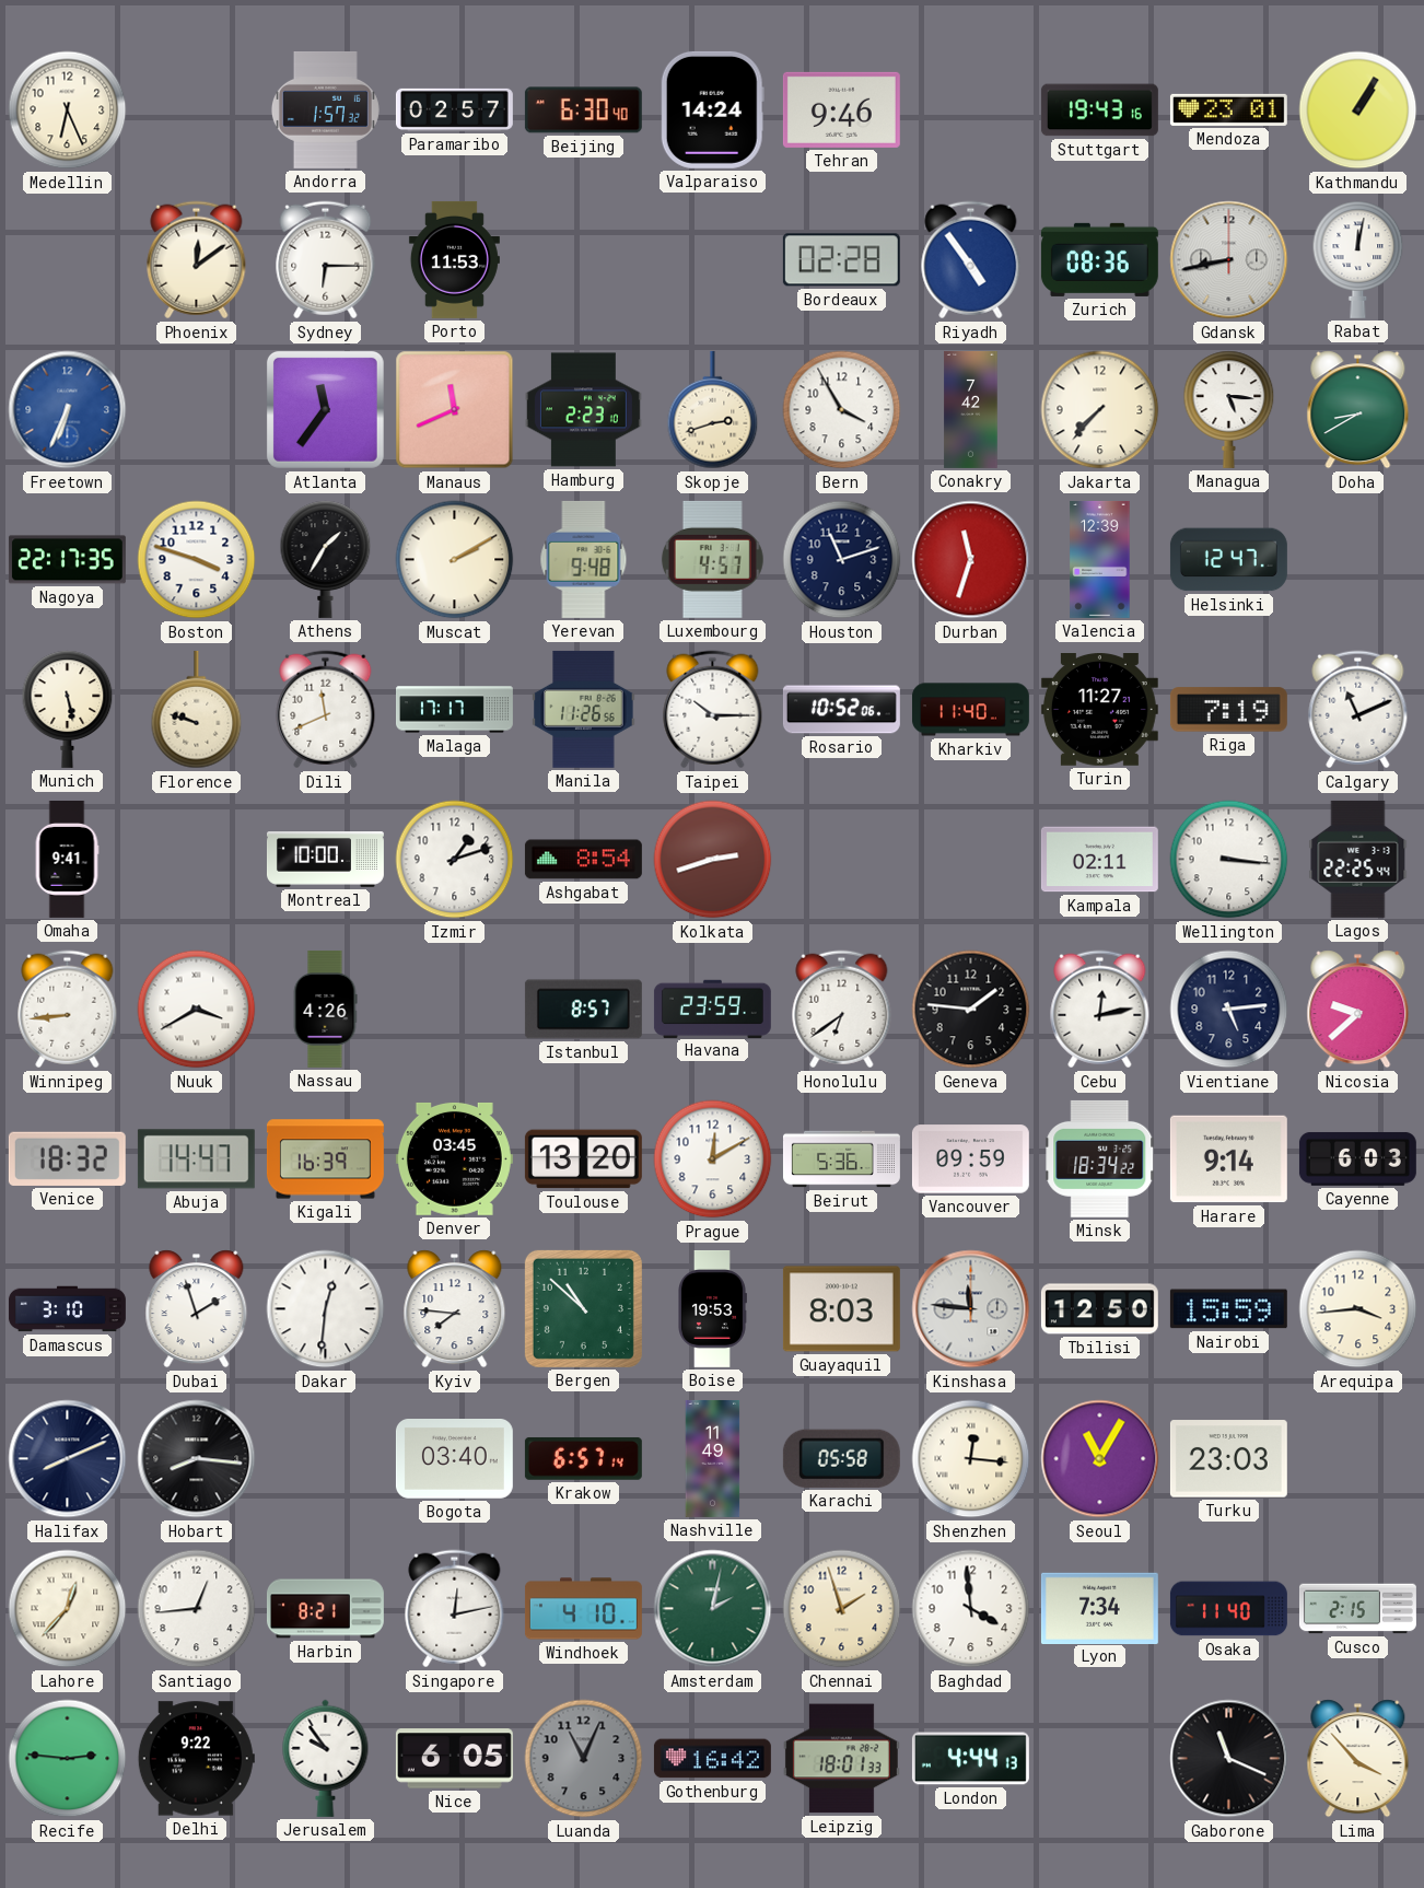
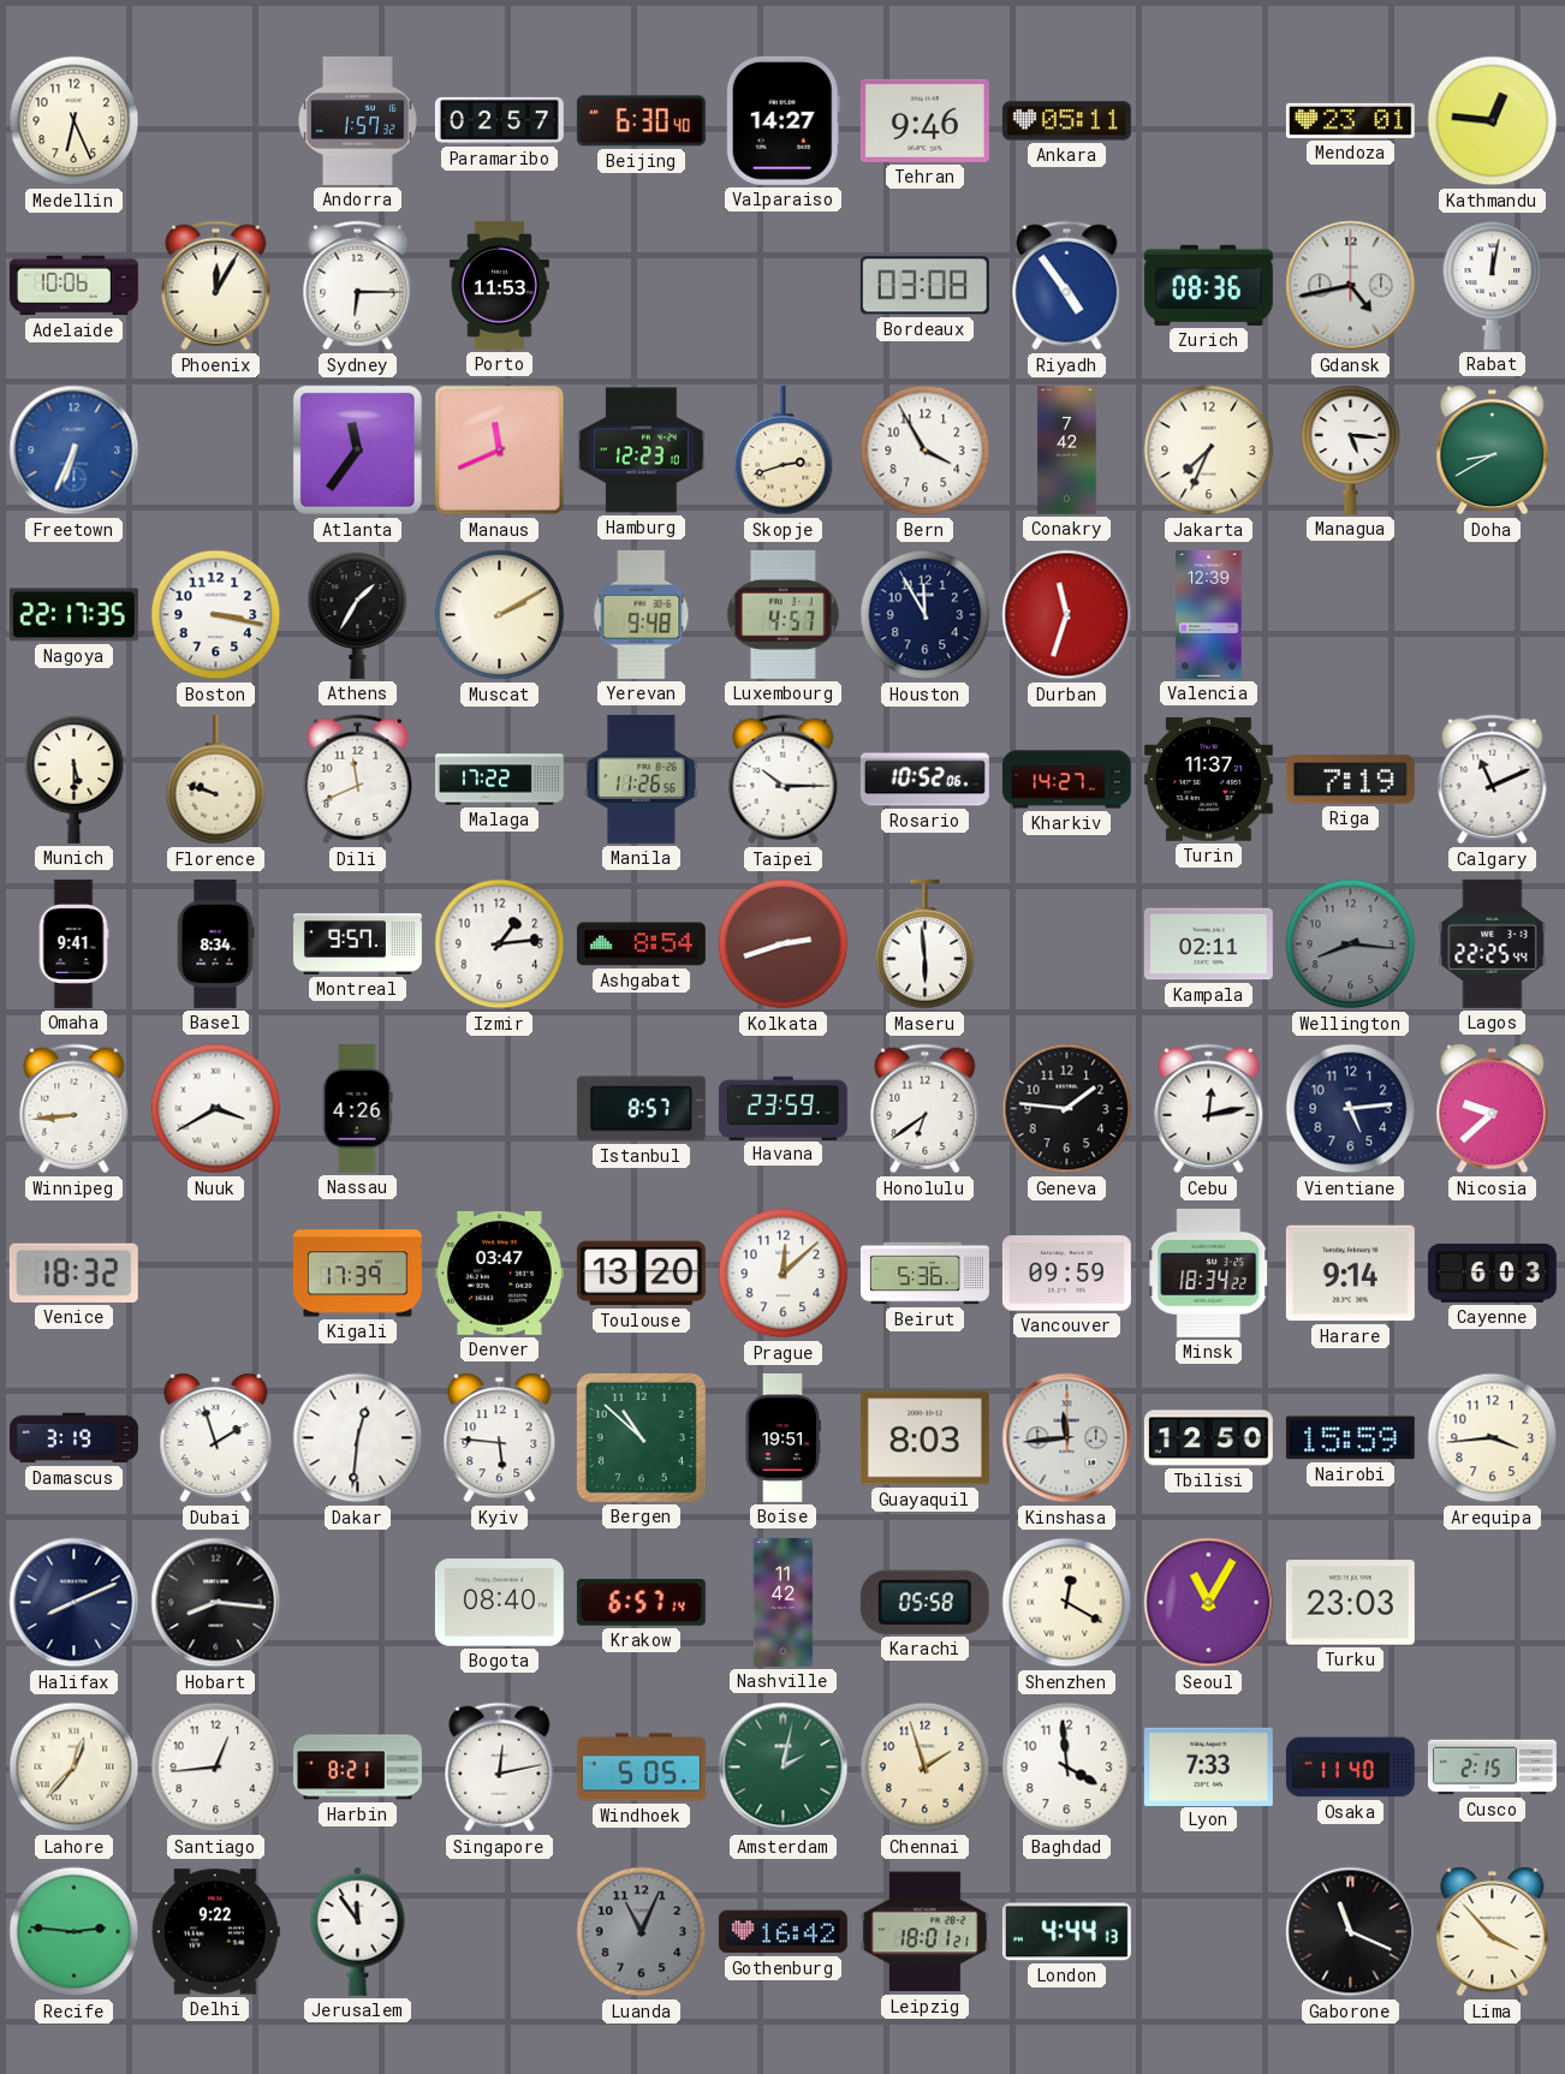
Valparaiso: 14:24 -> 14:27
Ankara: none -> 05:11
Stuttgart: 19:43 -> none
Kathmandu: 1:05 -> 12:46
Adelaide: none -> 10:06
Phoenix: 12:09 -> 12:05
Bordeaux: 02:28 -> 03:08
Gdansk: 8:43 -> 4:43
Hamburg: 2:23 -> 12:23
Jakarta: 7:37 -> 7:34
Boston: 3:48 -> 3:17
Houston: 11:12 -> 11:55
Helsinki: 12:47 -> none
Munich: 5:28 -> 5:30
Malaga: 17:17 -> 17:22
Kharkiv: 11:40 -> 14:27
Turin: 11:27 -> 11:37
Basel: none -> 8:34
Montreal: 10:00 -> 9:57
Izmir: 1:12 -> 1:14
Maseru: none -> 5:59
Wellington: 3:16 -> 8:16
Wellington dial: white -> grey
Abuja: 14:47 -> none
Kigali: 16:39 -> 17:39
Denver: 03:45 -> 03:47
Prague: 12:10 -> 12:08
Damascus: 3:10 -> 3:19
Kyiv: 7:46 -> 5:46
Boise: 19:53 -> 19:51
Kinshasa: 11:46 -> 11:44
Bogota: 03:40 -> 08:40
Nashville: 11:49 -> 11:42
Shenzhen: 12:16 -> 12:20
Windhoek: 4:10 -> 5:05
Lyon: 7:34 -> 7:33
Jerusalem: 9:54 -> 11:54
Nice: 6:05 -> none
Leipzig: 18:01:33 -> 18:01:21
